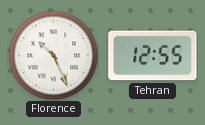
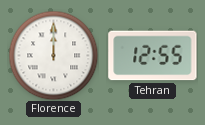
Florence: 10:26 -> 12:00
